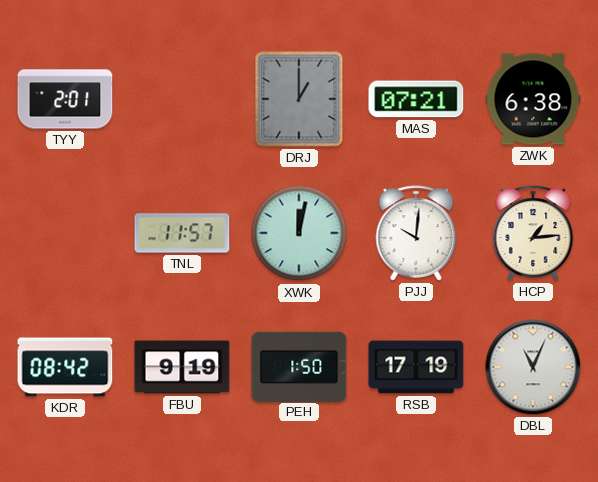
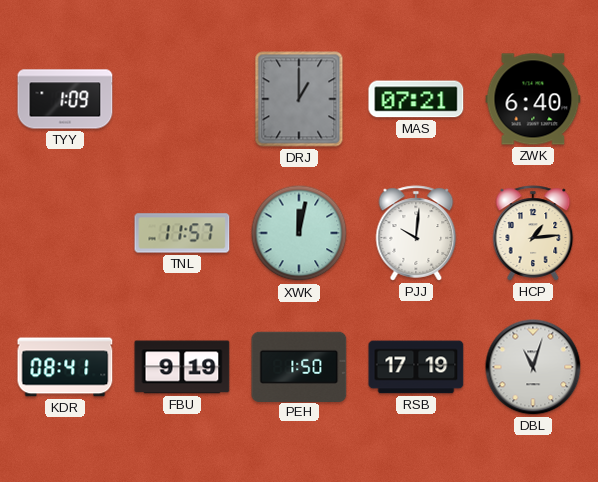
TYY: 2:01 -> 1:09
ZWK: 6:38 -> 6:40
KDR: 08:42 -> 08:41
DBL: 11:04 -> 11:03
